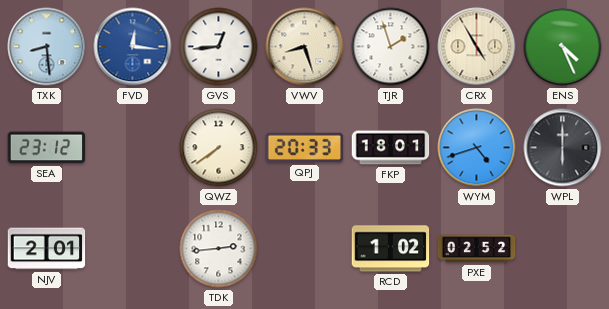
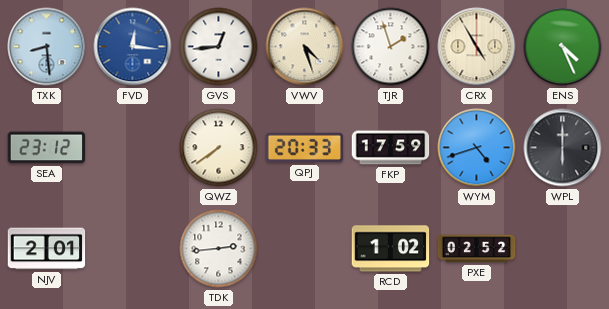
VWV: 8:27 -> 4:27
FKP: 18:01 -> 17:59
